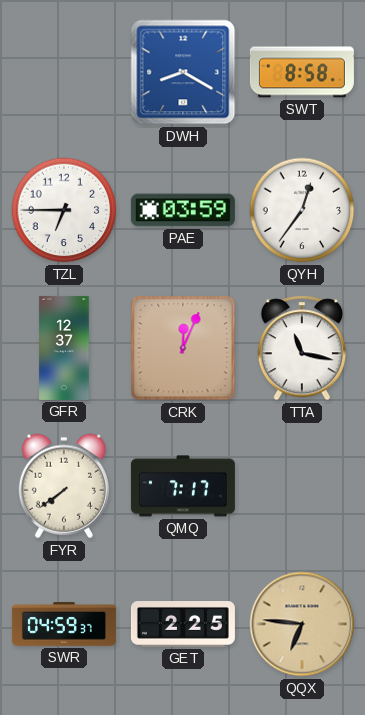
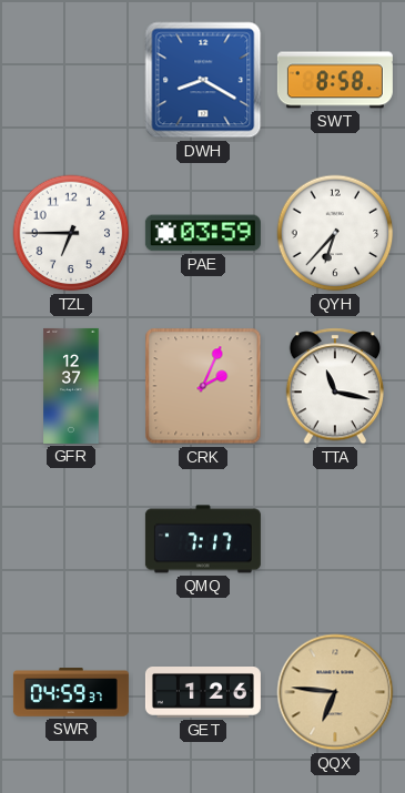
QYH: 12:36 -> 6:37
CRK: 12:04 -> 2:04
FYR: 7:39 -> none
GET: 2:25 -> 1:26
